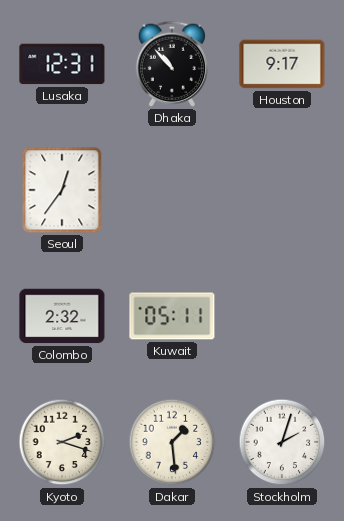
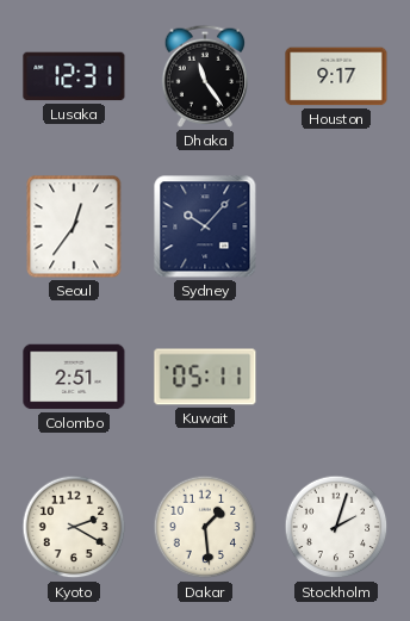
Dhaka: 10:53 -> 11:24
Sydney: none -> 10:07
Colombo: 2:32 -> 2:51
Kyoto: 2:18 -> 2:20
